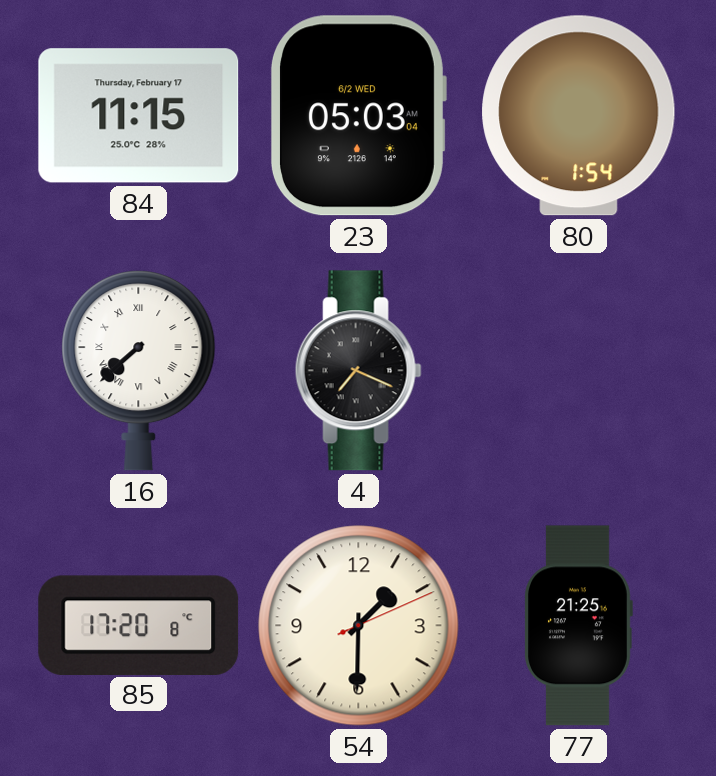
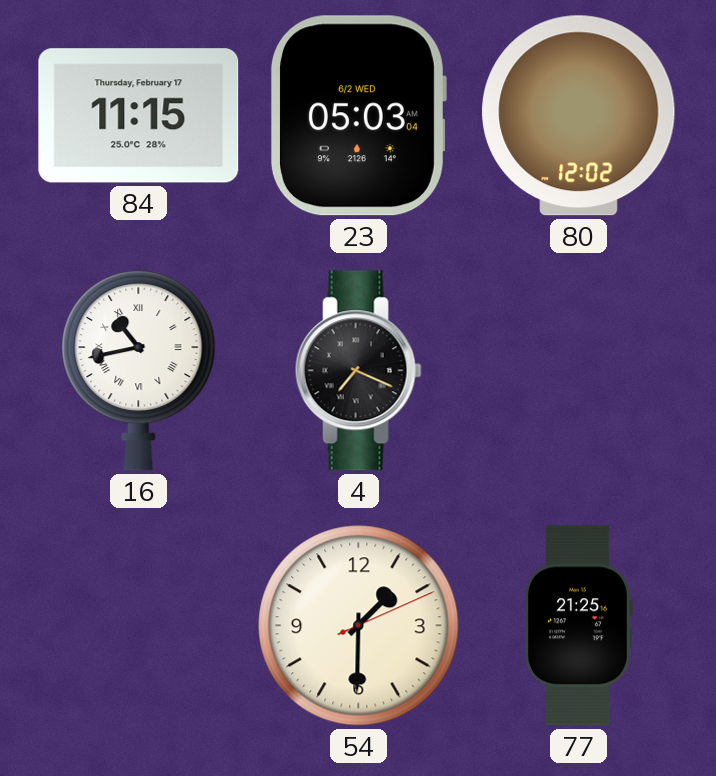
80: 1:54 -> 12:02
16: 7:38 -> 10:43
85: 17:20 -> none
